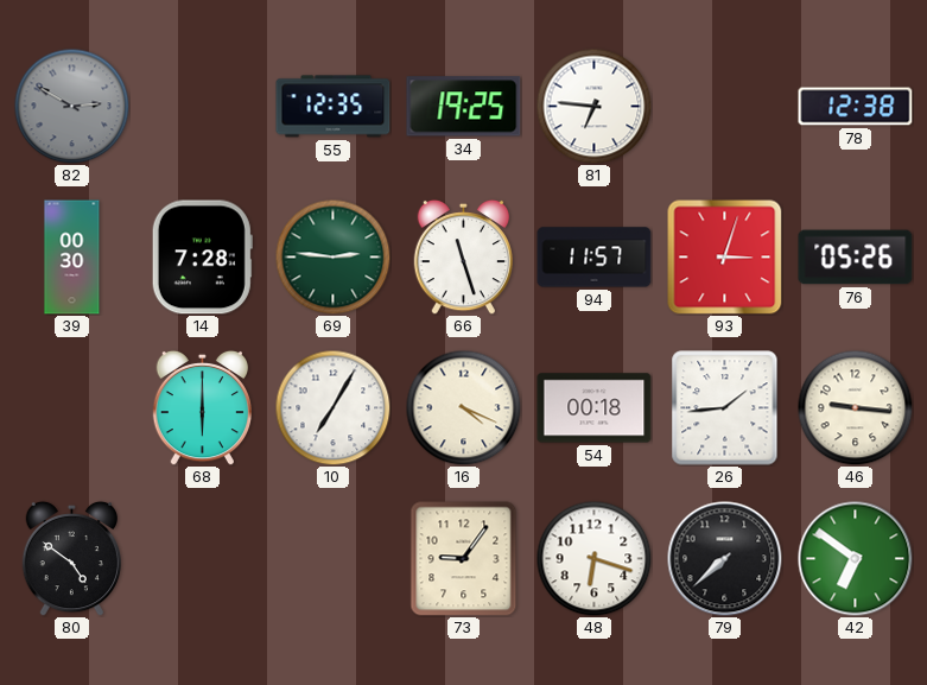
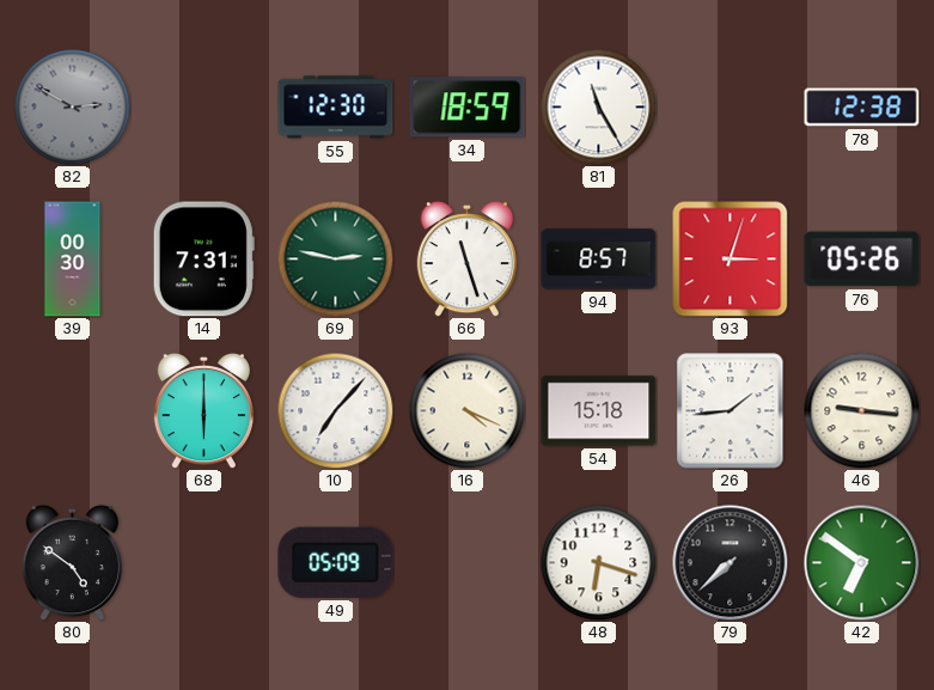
55: 12:35 -> 12:30
34: 19:25 -> 18:59
81: 6:46 -> 11:25
14: 7:28 -> 7:31
69: 2:46 -> 2:47
94: 11:57 -> 8:57
10: 7:05 -> 7:07
54: 00:18 -> 15:18
49: none -> 05:09
73: 9:06 -> none
